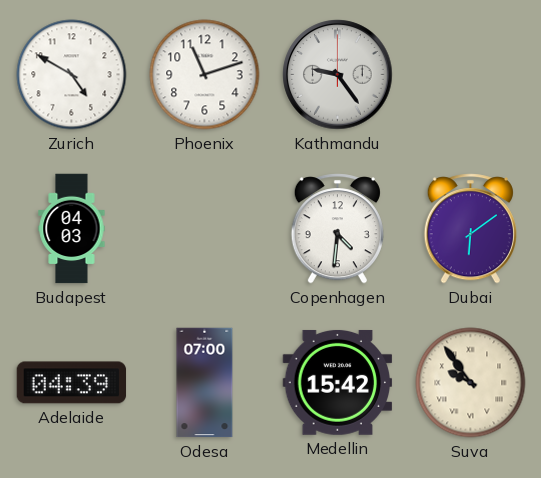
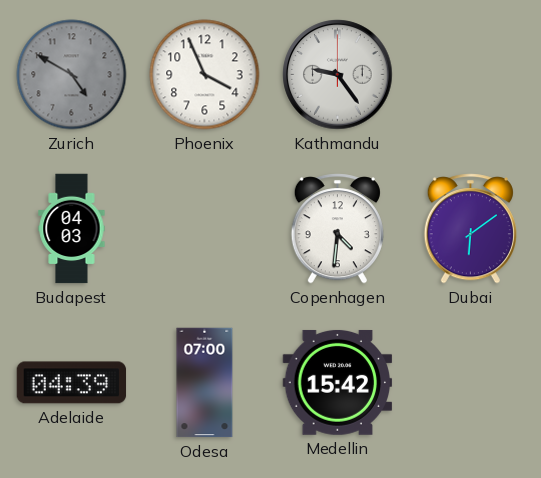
Zurich dial: white -> grey
Phoenix: 11:12 -> 3:56
Suva: 9:54 -> none
